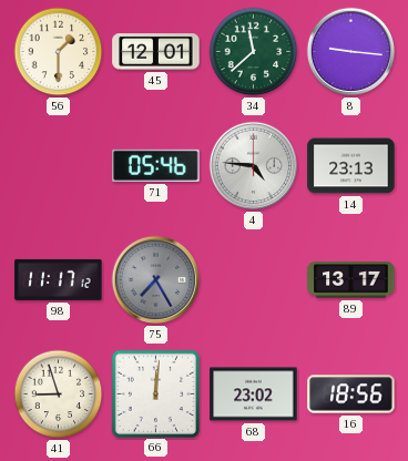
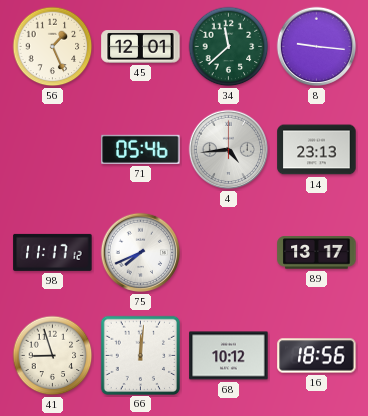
56: 1:30 -> 1:26
4: 4:46 -> 4:44
75: 7:25 -> 7:41
75 dial: grey -> white
68: 23:02 -> 10:12
